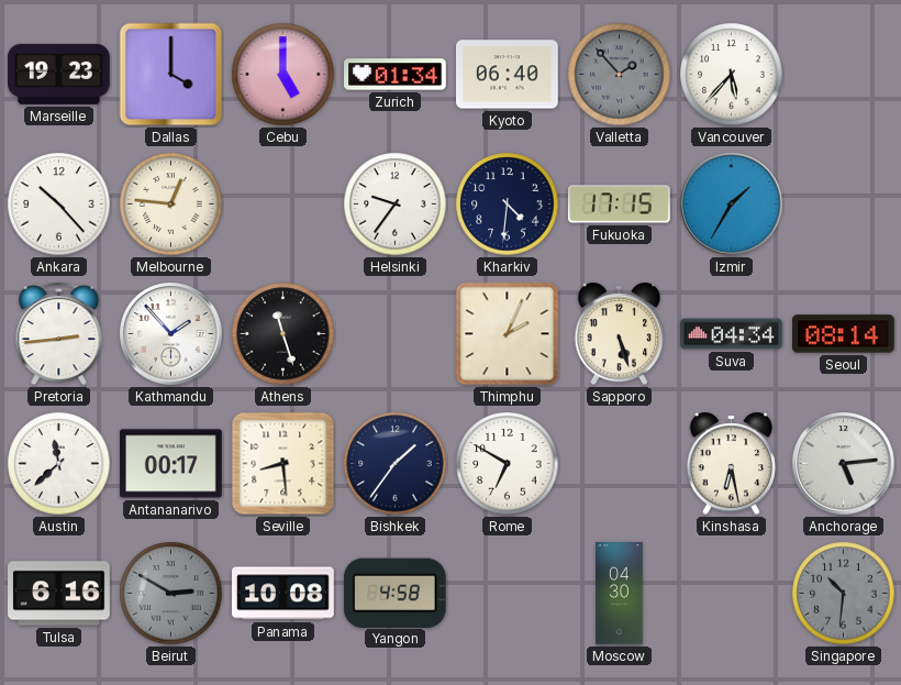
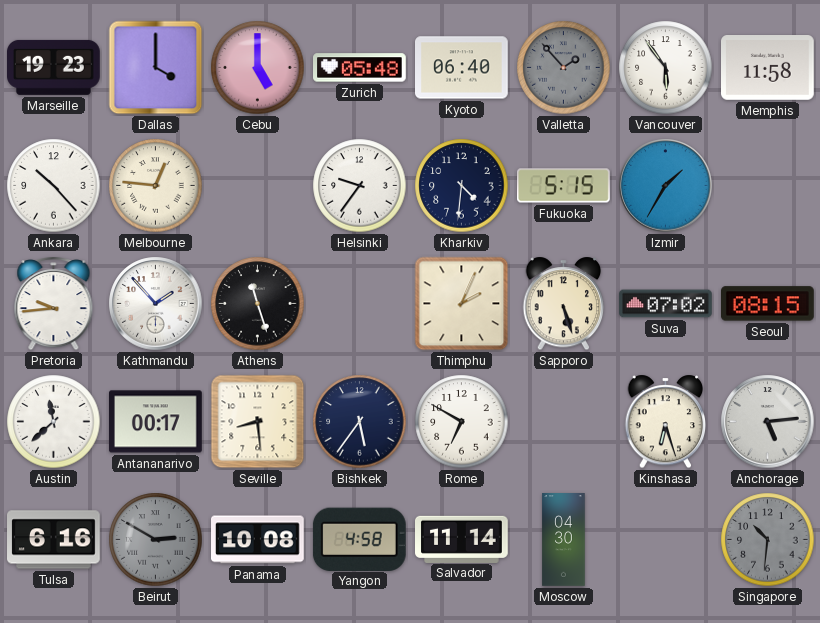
Zurich: 01:34 -> 05:48
Vancouver: 5:37 -> 5:54
Memphis: none -> 11:58
Fukuoka: 17:15 -> 5:15
Pretoria: 2:44 -> 9:44
Suva: 04:34 -> 07:02
Seoul: 08:14 -> 08:15
Bishkek: 1:36 -> 5:36
Kinshasa: 6:28 -> 6:27
Salvador: none -> 11:14
